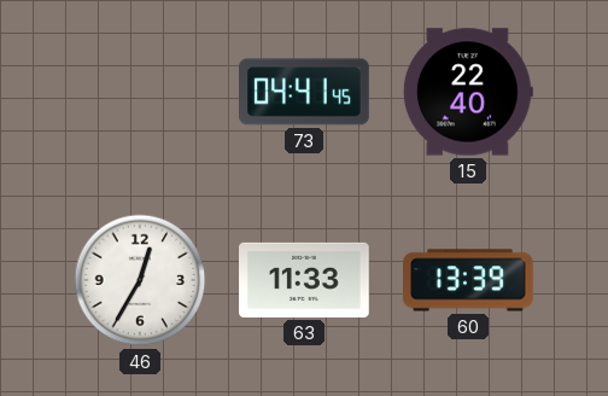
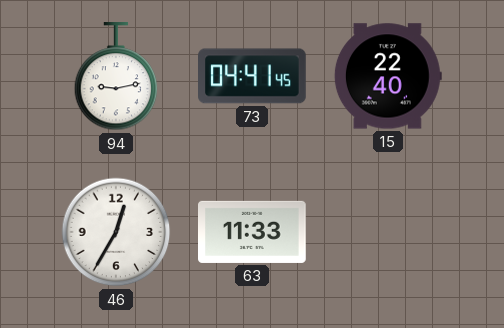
94: none -> 9:13
60: 13:39 -> none
